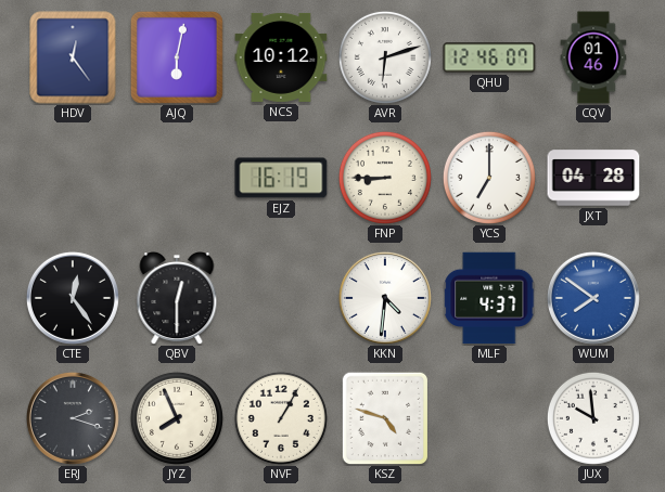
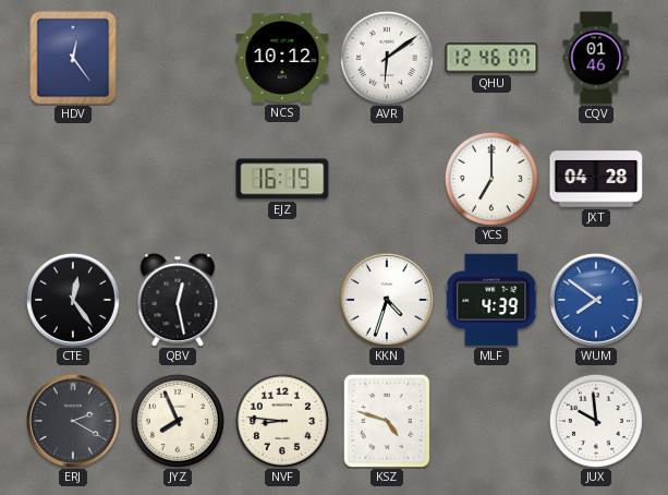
AJQ: 6:02 -> none
AVR: 6:12 -> 6:09
FNP: 8:45 -> none
QBV: 12:30 -> 12:28
KKN: 4:31 -> 4:33
MLF: 4:37 -> 4:39
ERJ: 2:18 -> 2:20
NVF: 1:05 -> 8:46
